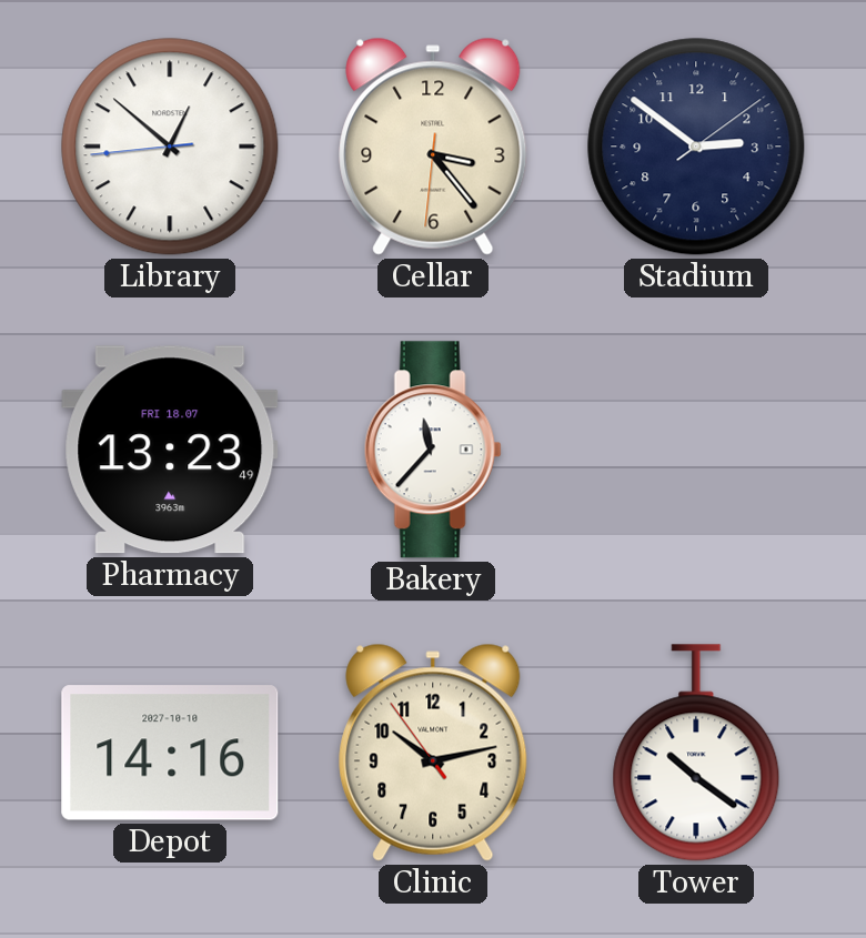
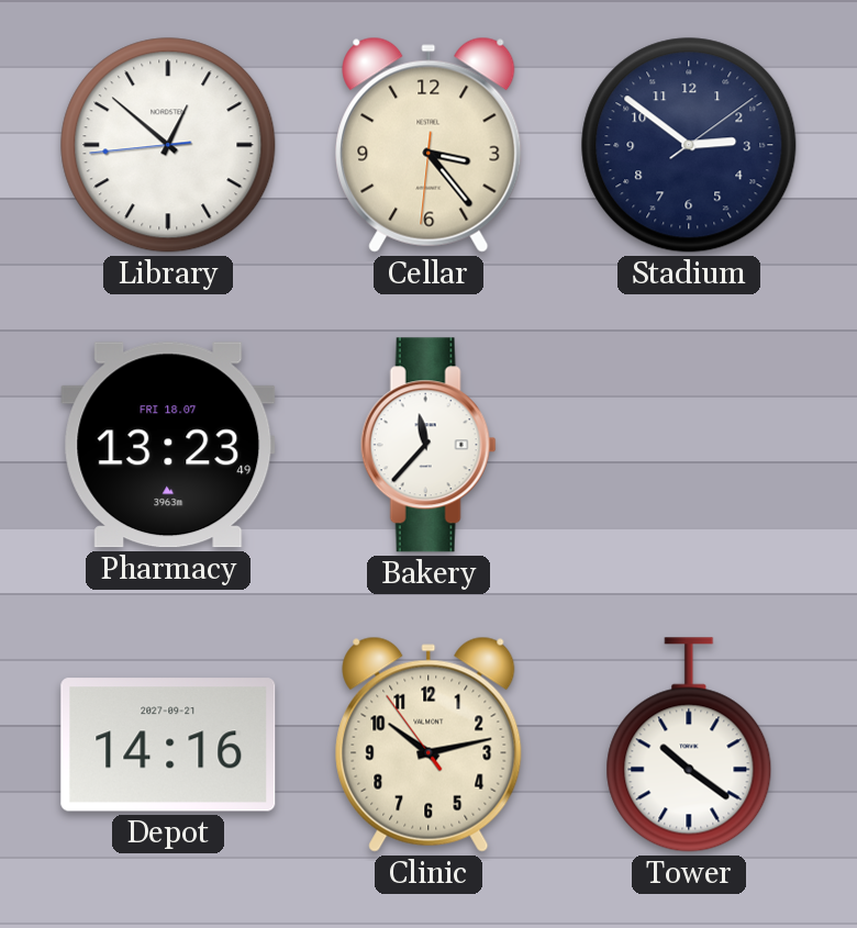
Depot date: 2027-10-10 -> 2027-09-21
